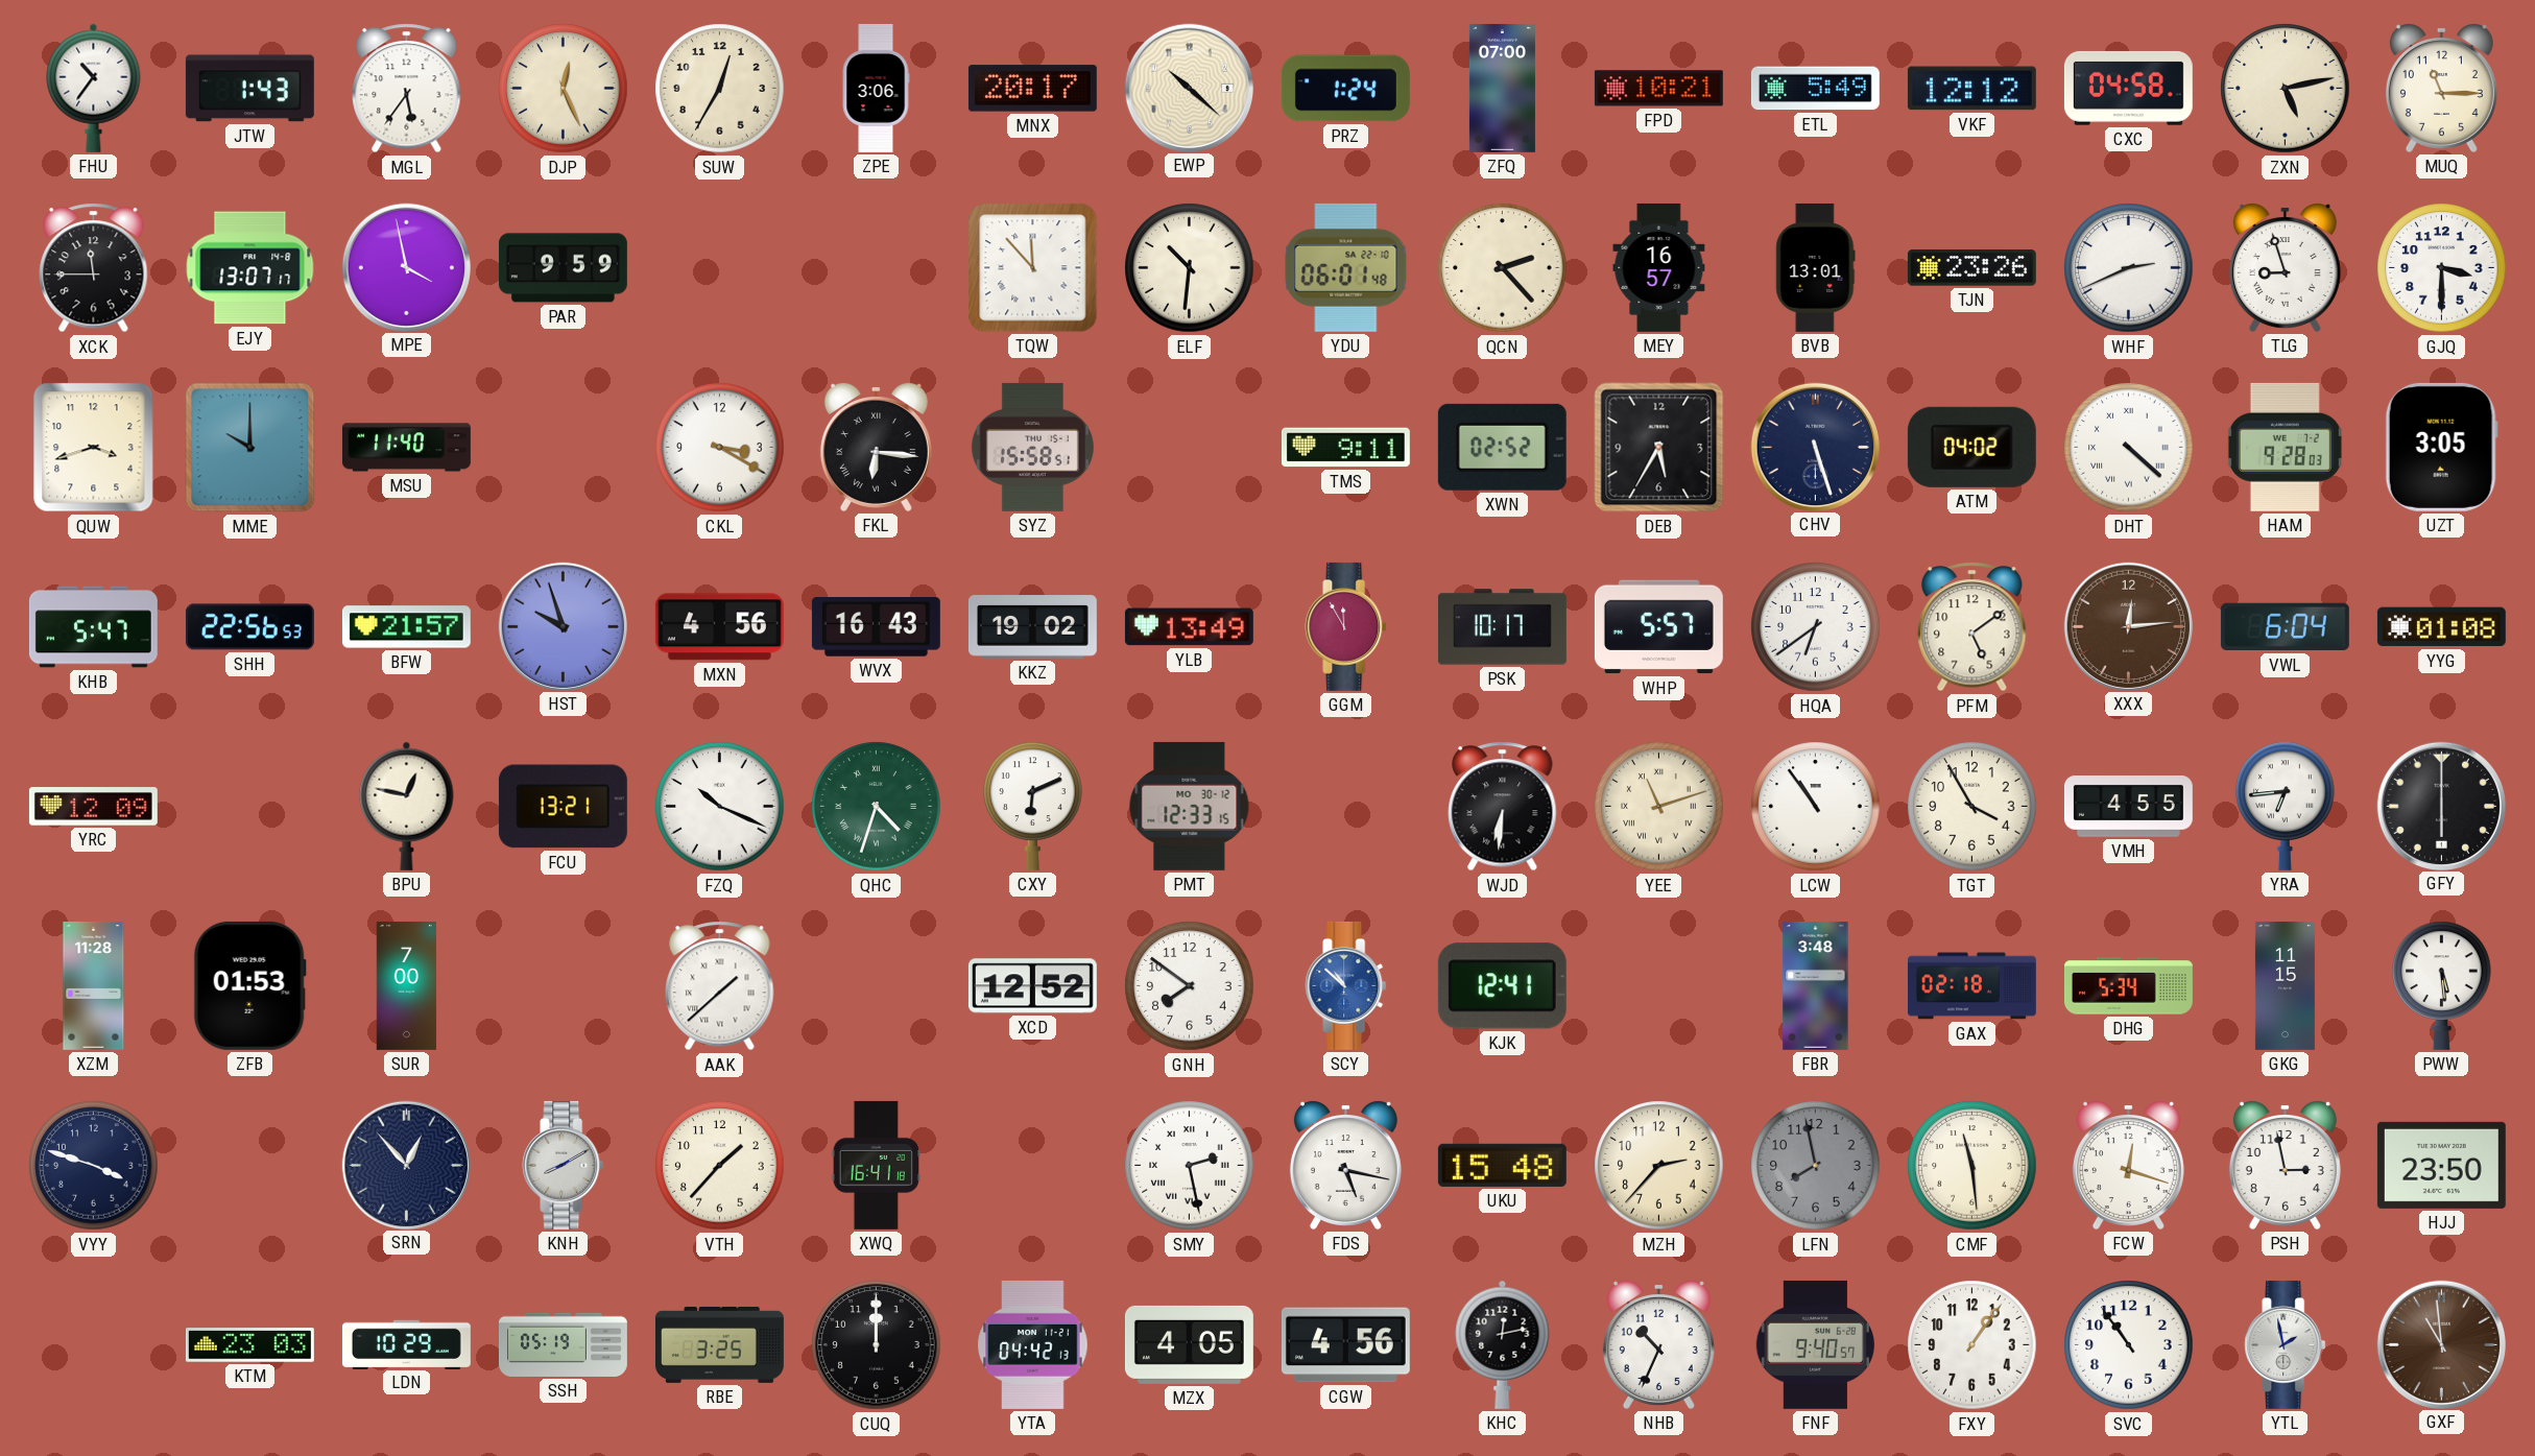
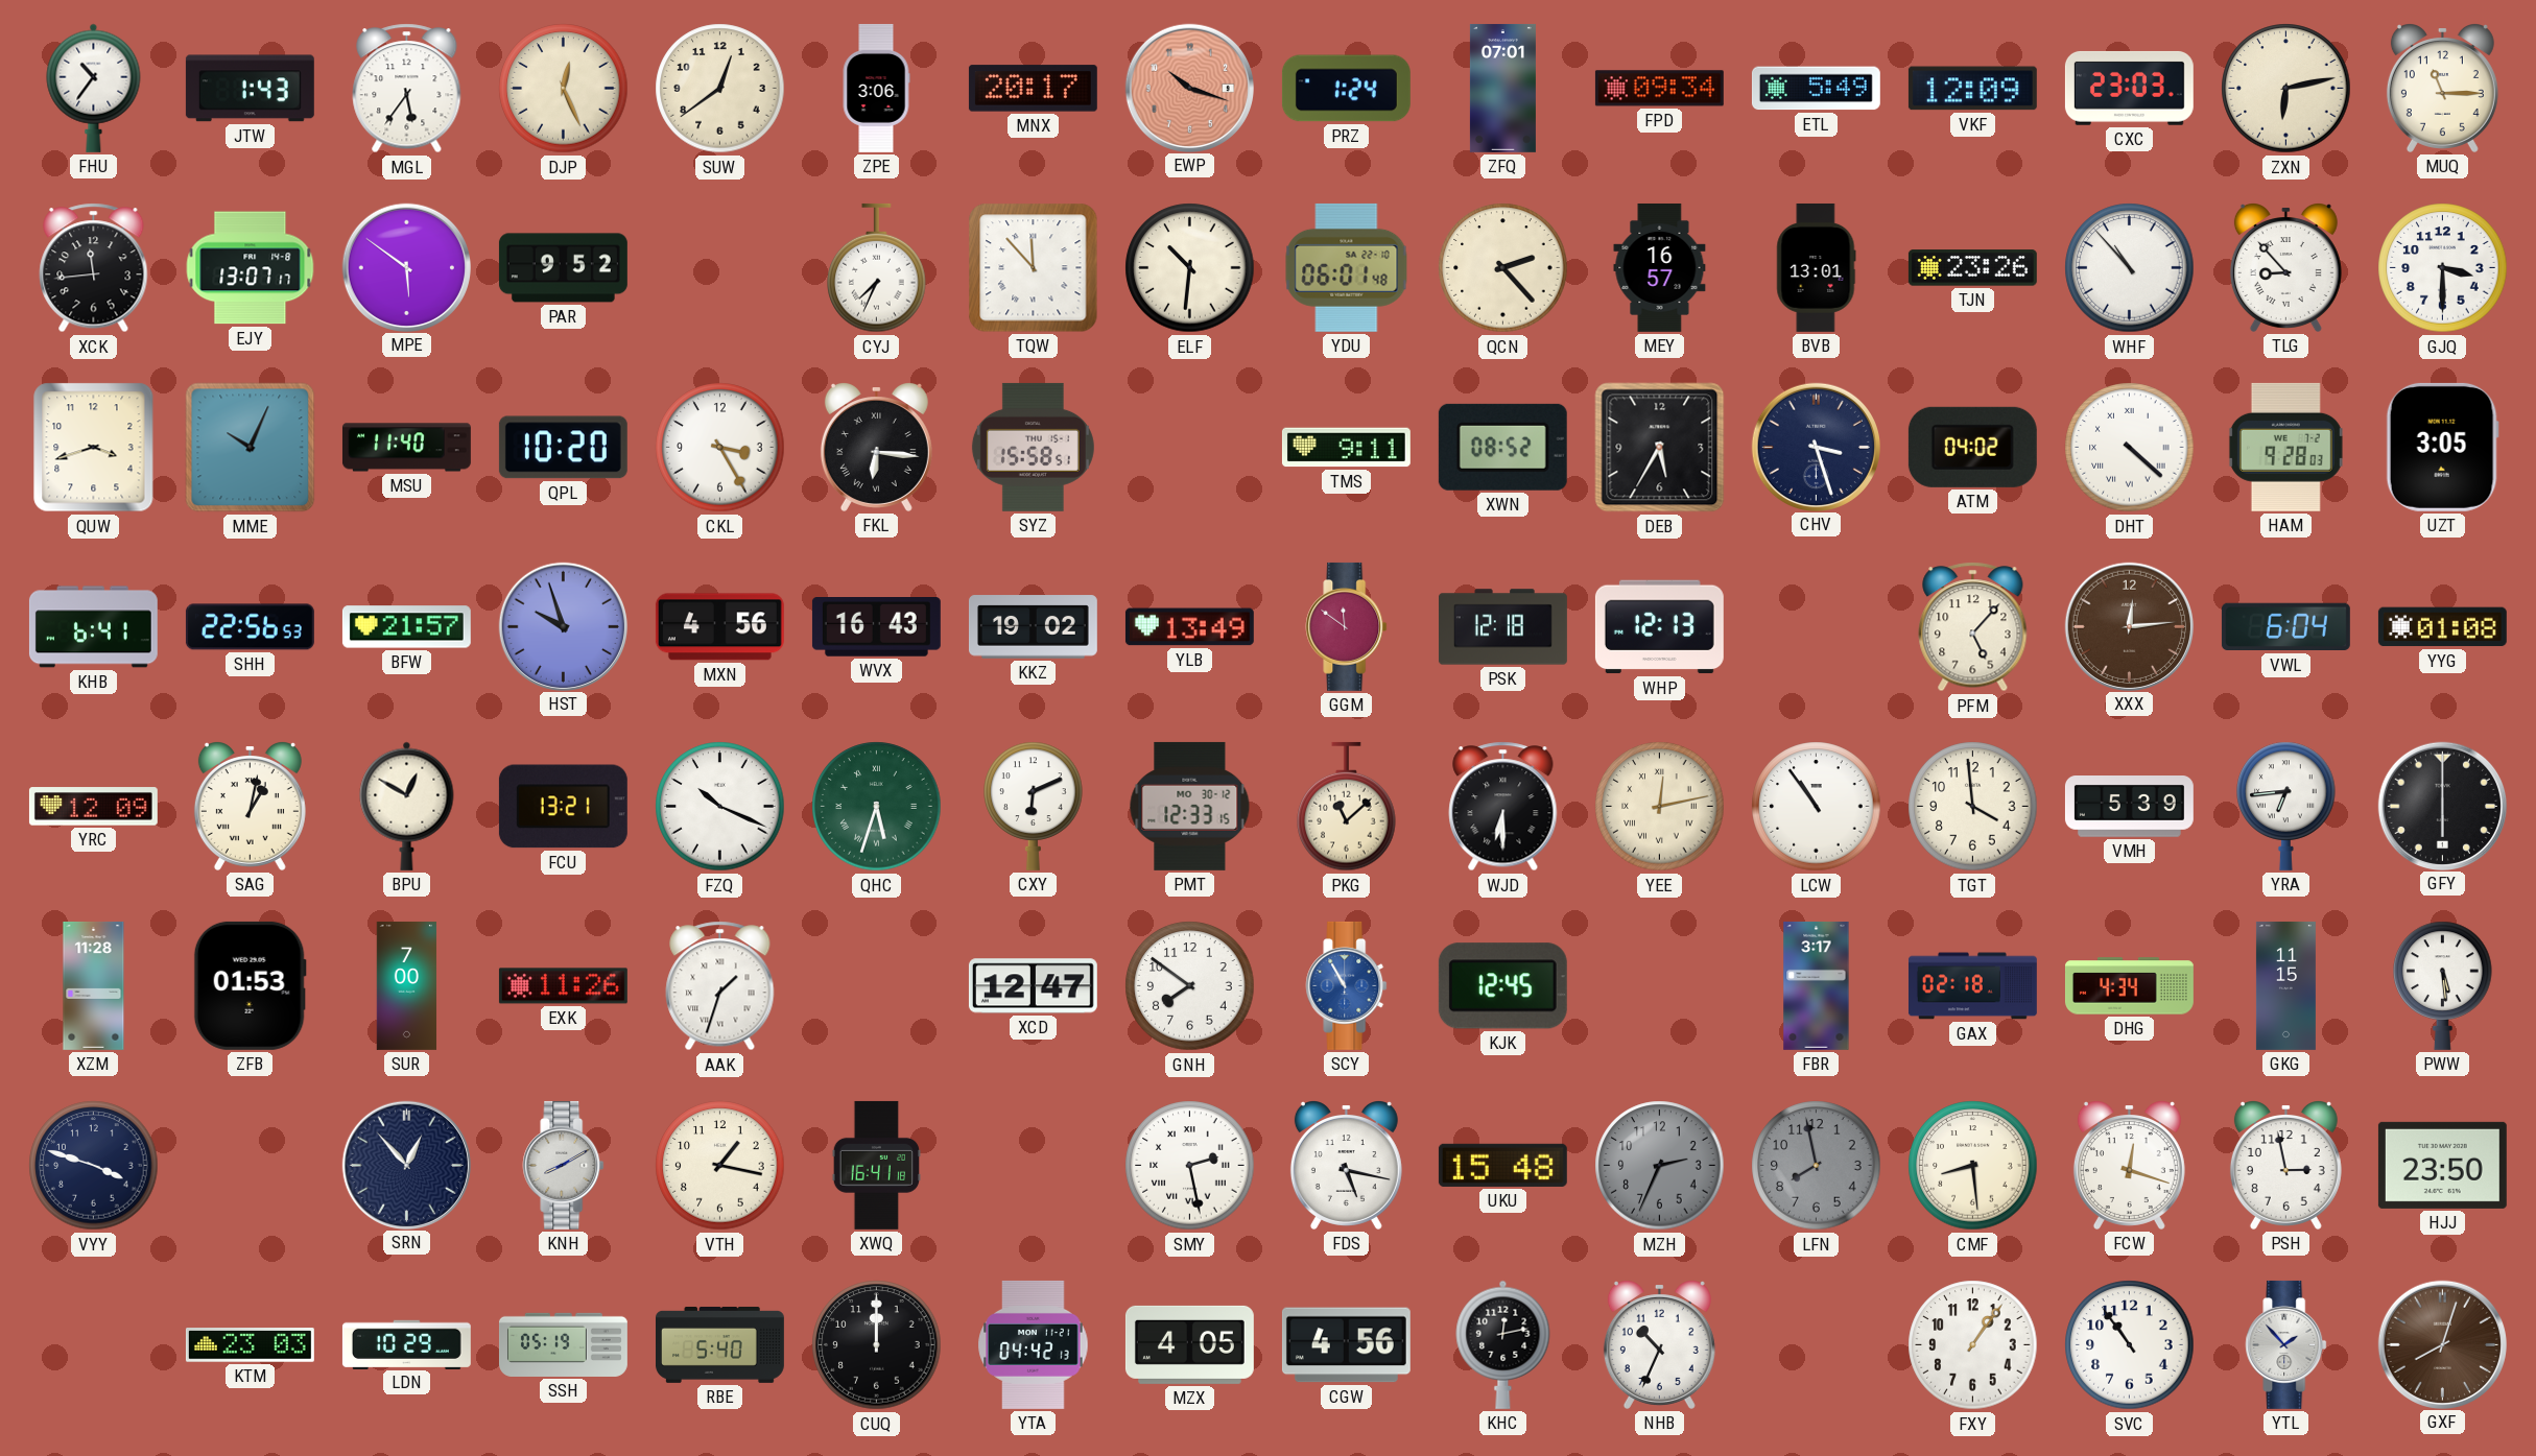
SUW: 12:35 -> 12:39
EWP: 10:22 -> 10:18
EWP dial: cream -> salmon
ZFQ: 07:00 -> 07:01
FPD: 10:21 -> 09:34
VKF: 12:12 -> 12:09
CXC: 04:58 -> 23:03
ZXN: 5:13 -> 6:13
XCK: 11:45 -> 11:44
MPE: 3:58 -> 5:51
PAR: 9:59 -> 9:52
CYJ: none -> 7:34
WHF: 2:41 -> 10:53
TLG: 8:57 -> 8:53
MME: 10:00 -> 10:04
QPL: none -> 10:20
CKL: 3:20 -> 3:25
XWN: 02:52 -> 08:52
CHV: 5:27 -> 3:27
KHB: 5:47 -> 6:41
GGM: 11:55 -> 11:51
PSK: 10:17 -> 12:18
WHP: 5:57 -> 12:13
HQA: 6:39 -> none
PFM: 5:09 -> 5:07
SAG: none -> 1:02
BPU: 12:47 -> 12:50
QHC: 4:33 -> 5:33
PKG: none -> 11:08
WJD: 6:31 -> 6:30
YEE: 11:12 -> 12:13
TGT: 3:55 -> 3:59
VMH: 4:55 -> 5:39
EXK: none -> 11:26
AAK: 1:38 -> 1:33
XCD: 12:52 -> 12:47
SCY: 10:52 -> 10:55
KJK: 12:41 -> 12:45
FBR: 3:48 -> 3:17
DHG: 5:34 -> 4:34
VTH: 1:37 -> 1:17
MZH: 2:37 -> 2:34
MZH dial: cream -> grey
CMF: 11:29 -> 8:29
RBE: 3:25 -> 5:40
FNF: 9:40 -> none
YTL: 1:58 -> 1:53
GXF: 10:59 -> 8:03
